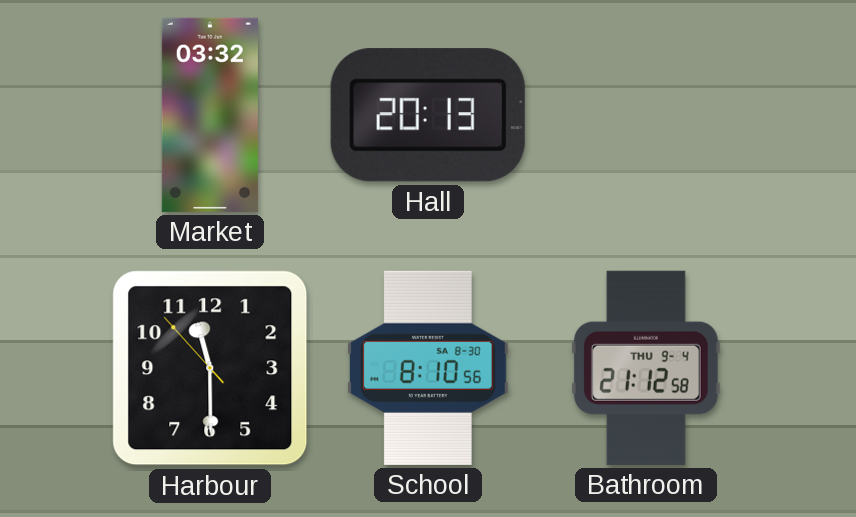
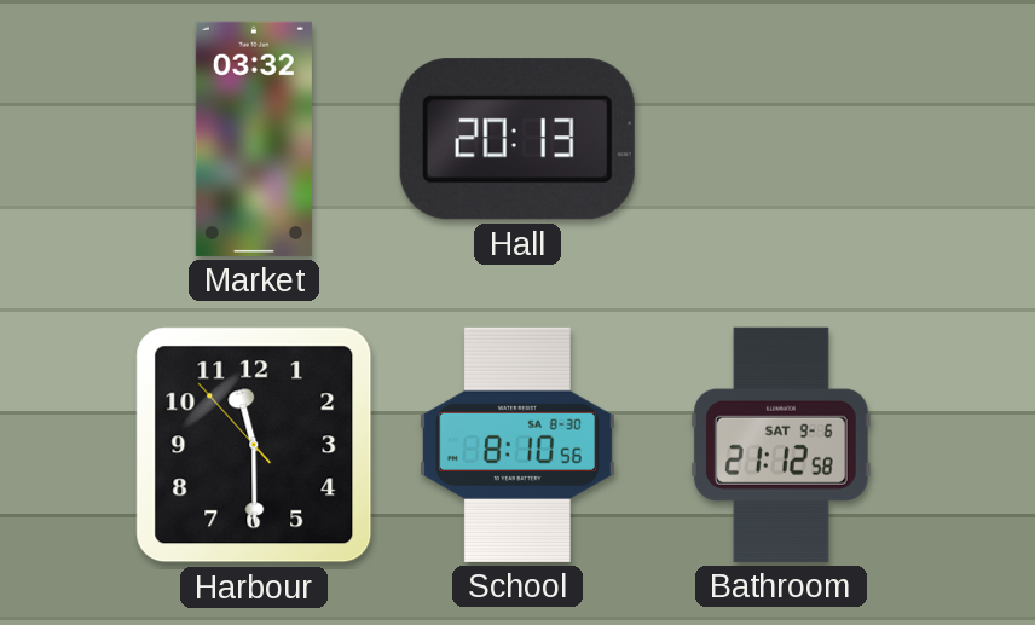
Bathroom date: THU 9-4 -> SAT 9-6
